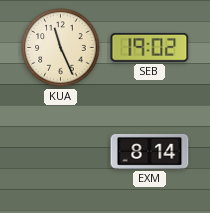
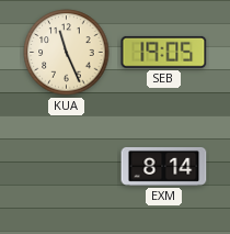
SEB: 19:02 -> 19:05
